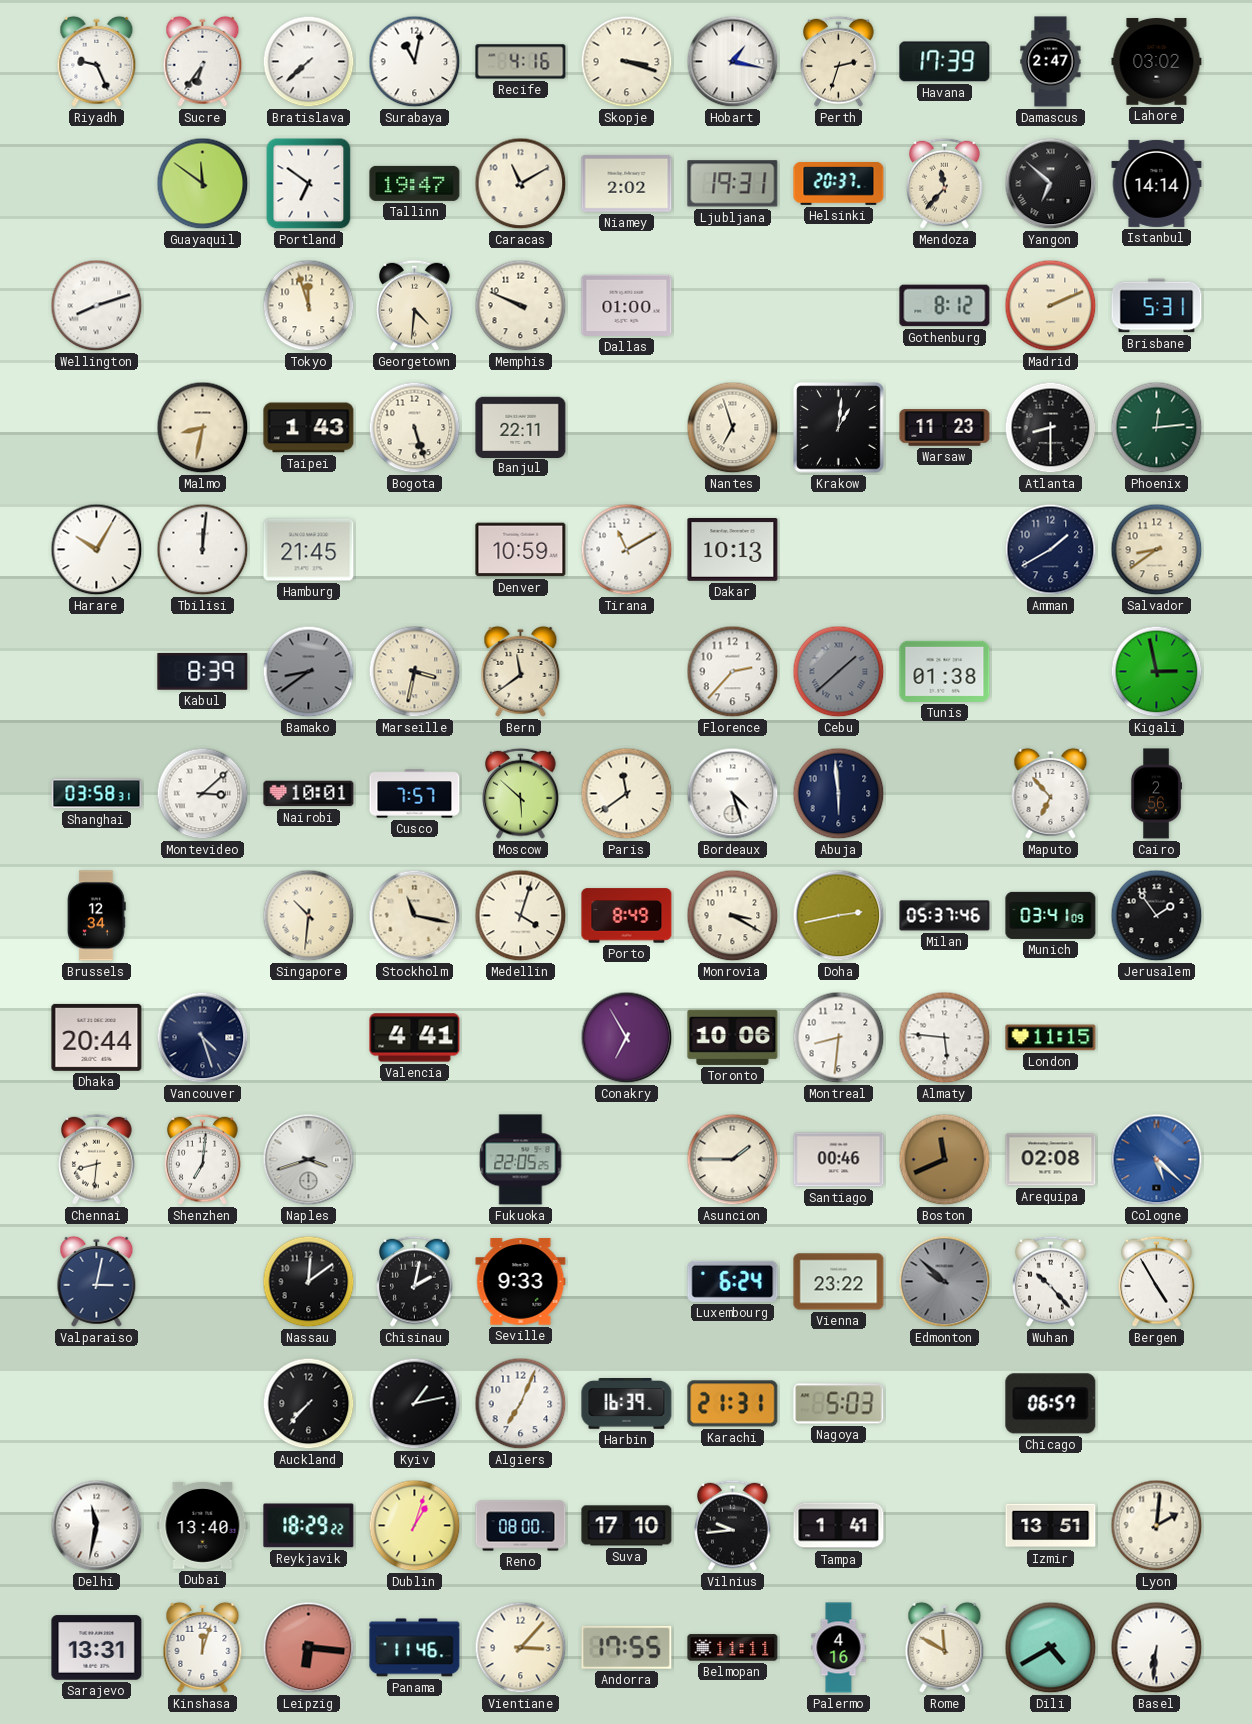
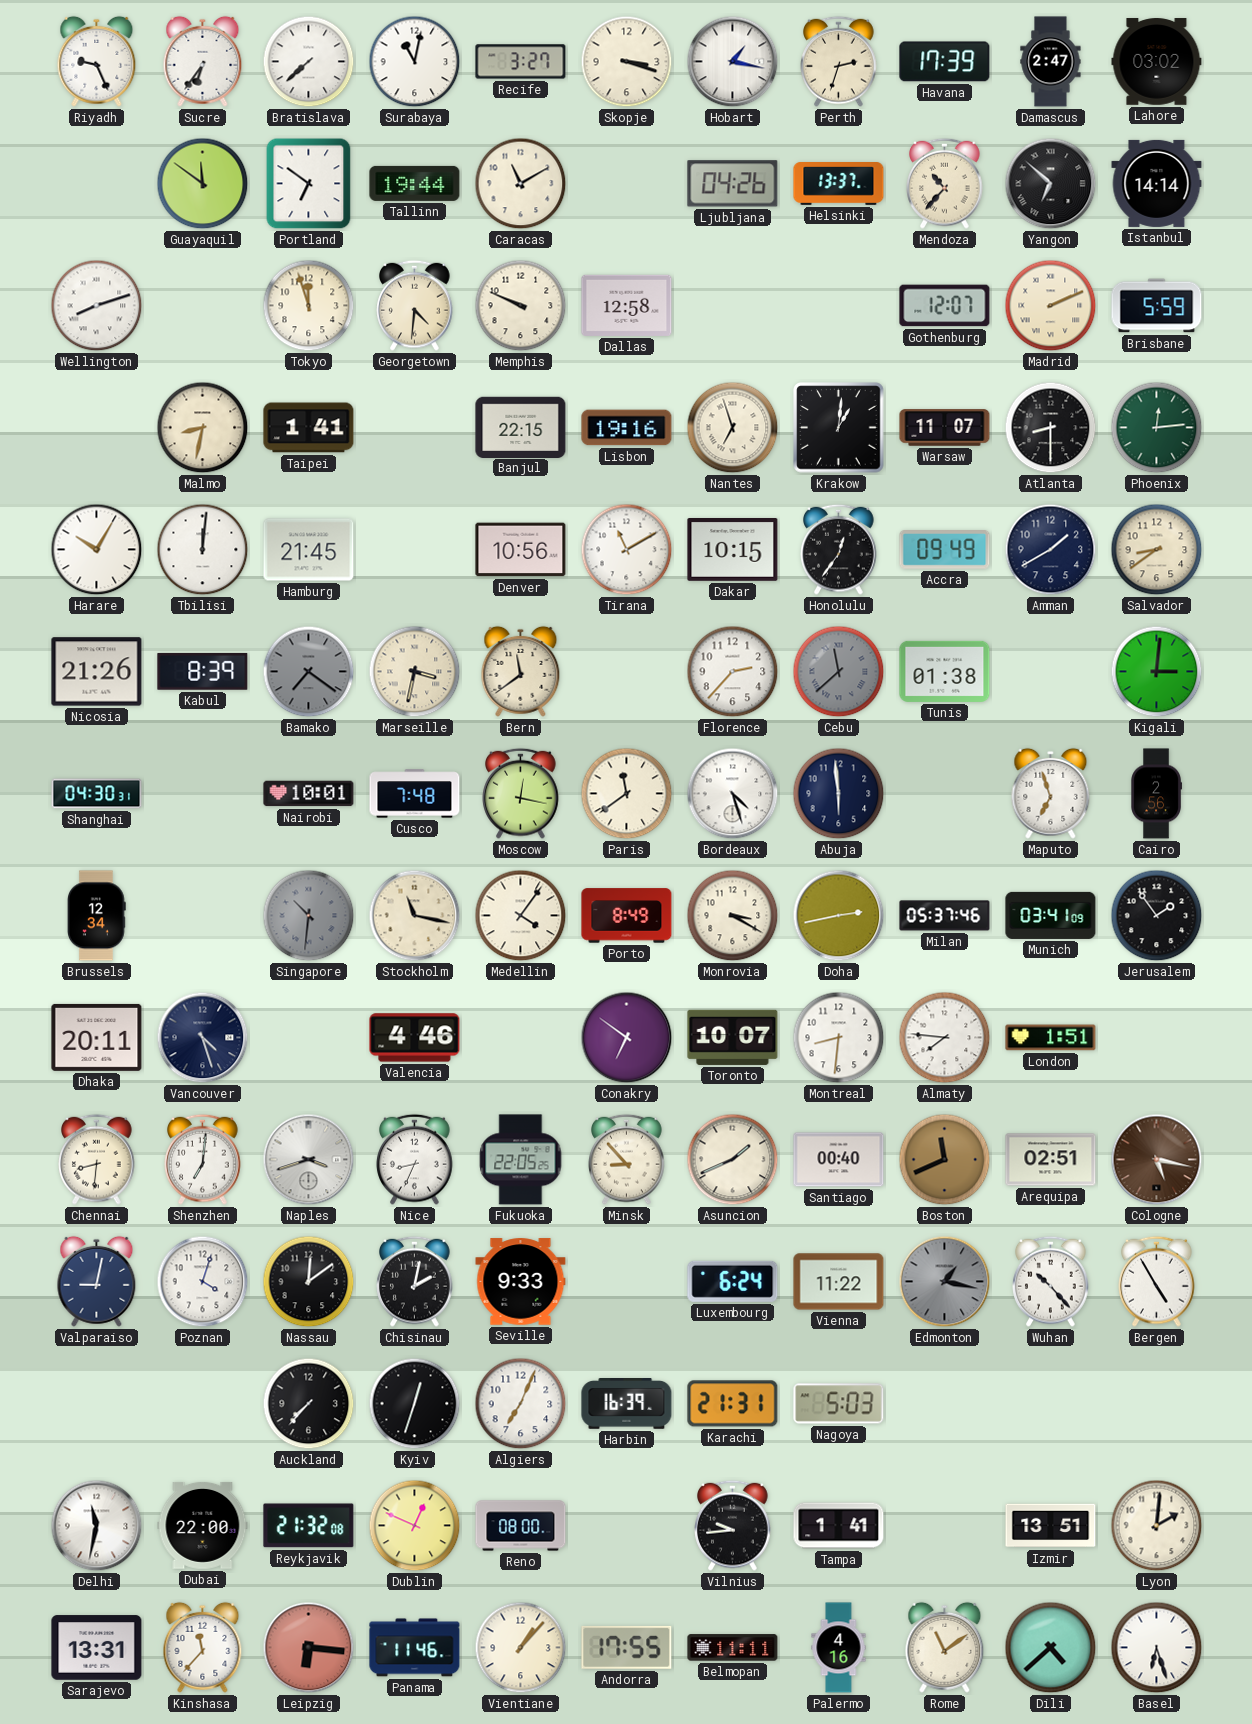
Recife: 4:16 -> 3:27
Tallinn: 19:47 -> 19:44
Niamey: 2:02 -> none
Ljubljana: 19:31 -> 04:26
Helsinki: 20:37 -> 13:37
Mendoza: 11:37 -> 10:37
Dallas: 01:00 -> 12:58
Gothenburg: 8:12 -> 12:07
Brisbane: 5:31 -> 5:59
Taipei: 1:43 -> 1:41
Bogota: 5:27 -> none
Banjul: 22:11 -> 22:15
Lisbon: none -> 19:16
Warsaw: 11:23 -> 11:07
Denver: 10:59 -> 10:56
Dakar: 10:13 -> 10:15
Honolulu: none -> 12:36
Accra: none -> 09:49
Nicosia: none -> 21:26
Bamako: 8:39 -> 7:21
Cebu: 1:38 -> 11:38
Kigali: 2:58 -> 3:01
Shanghai: 03:58 -> 04:30
Montevideo: 3:08 -> none
Cusco: 7:57 -> 7:48
Moscow: 5:52 -> 12:17
Maputo: 6:53 -> 6:57
Singapore dial: cream -> grey
Medellin: 4:03 -> 4:06
Dhaka: 20:44 -> 20:11
Valencia: 4:41 -> 4:46
Conakry: 6:55 -> 6:51
Toronto: 10:06 -> 10:07
Almaty: 5:46 -> 7:46
London: 11:15 -> 1:51
Nice: none -> 8:34
Minsk: none -> 8:53
Asuncion: 1:45 -> 1:41
Santiago: 00:46 -> 00:40
Arequipa: 02:08 -> 02:51
Cologne: 5:22 -> 5:17
Cologne dial: blue -> brown
Valparaiso: 3:02 -> 9:02
Poznan: none -> 4:03
Vienna: 23:22 -> 11:22
Edmonton: 9:52 -> 1:17
Kyiv: 1:13 -> 12:33
Chicago: 06:57 -> none
Dubai: 13:40 -> 22:00
Reykjavik: 18:29 -> 21:32
Dublin: 1:03 -> 12:49
Suva: 17:10 -> none
Kinshasa: 12:03 -> 11:37
Vientiane: 3:07 -> 1:07
Rome: 11:50 -> 11:09
Dili: 4:40 -> 4:38
Basel: 6:31 -> 6:27
